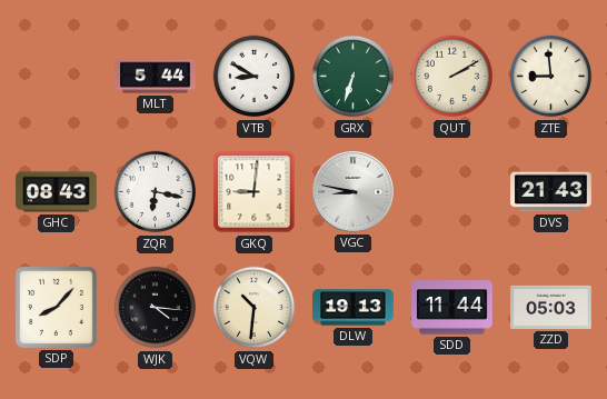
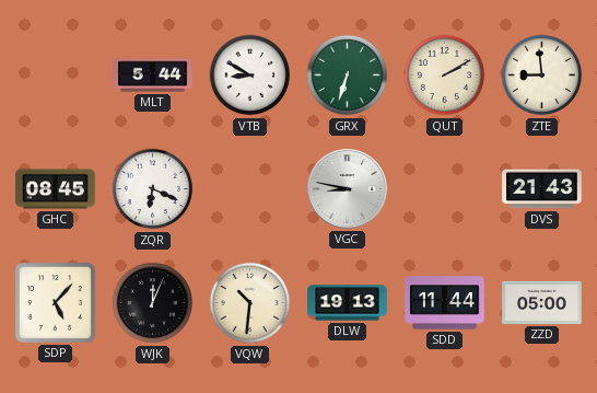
GHC: 08:43 -> 08:45
ZQR: 6:17 -> 6:19
GKQ: 9:01 -> none
SDP: 8:07 -> 5:07
WJK: 4:16 -> 12:04
ZZD: 05:03 -> 05:00
